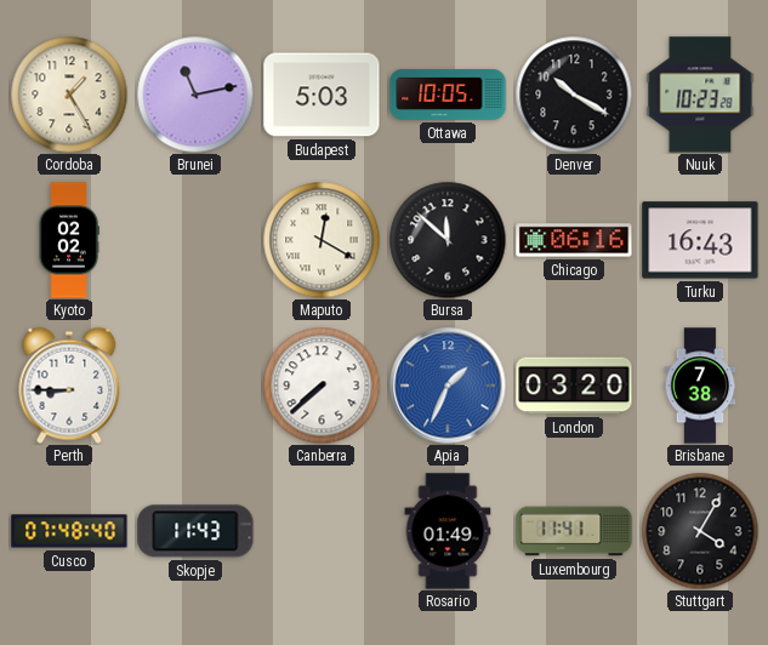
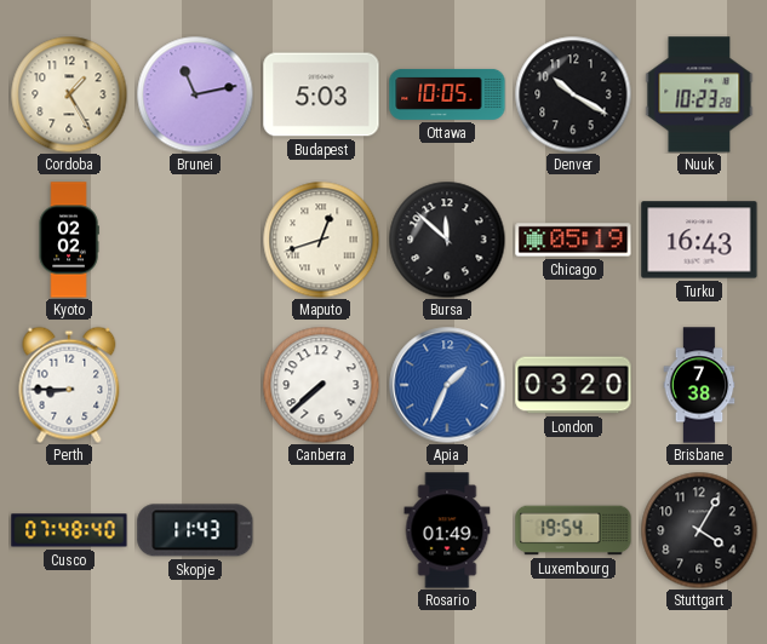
Maputo: 12:20 -> 12:42
Chicago: 06:16 -> 05:19
Luxembourg: 11:41 -> 19:54
